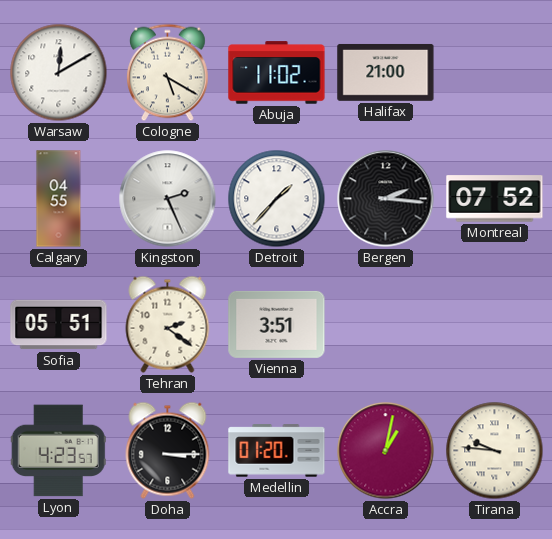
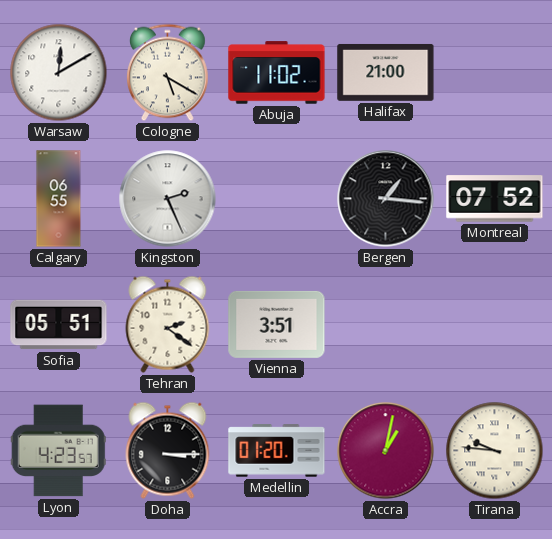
Calgary: 04:55 -> 06:55
Detroit: 1:37 -> none
Bergen: 2:16 -> 1:16
